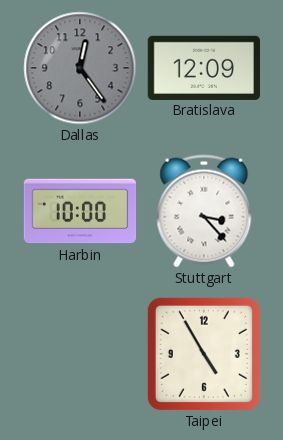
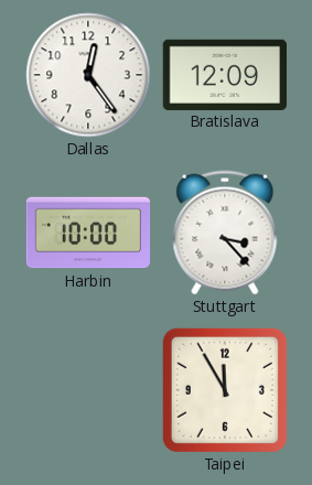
Dallas dial: grey -> white
Taipei: 4:55 -> 11:55
